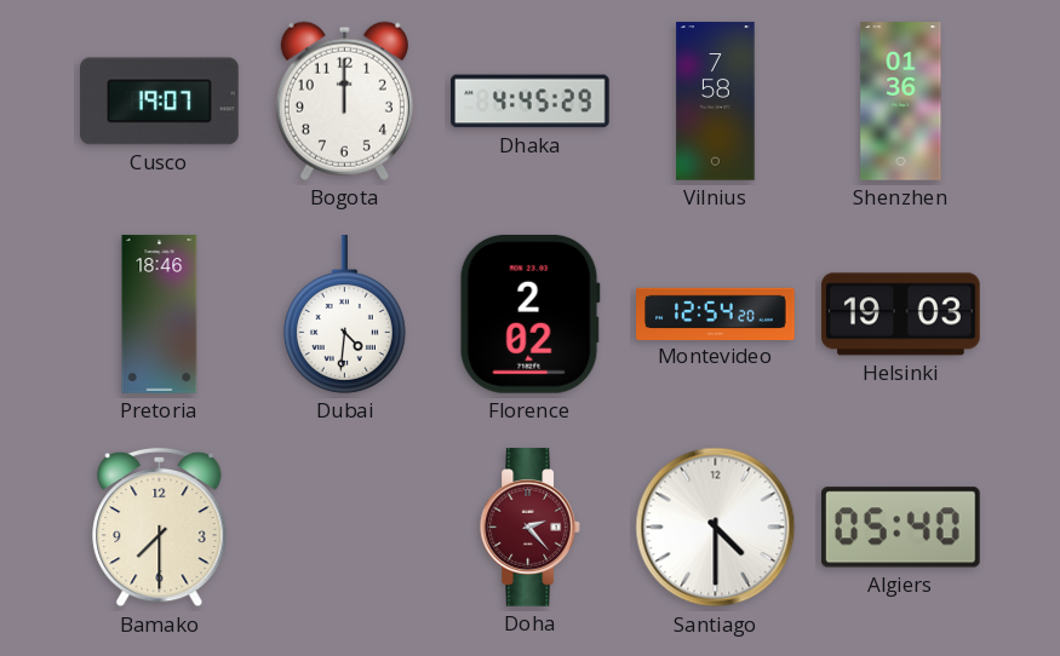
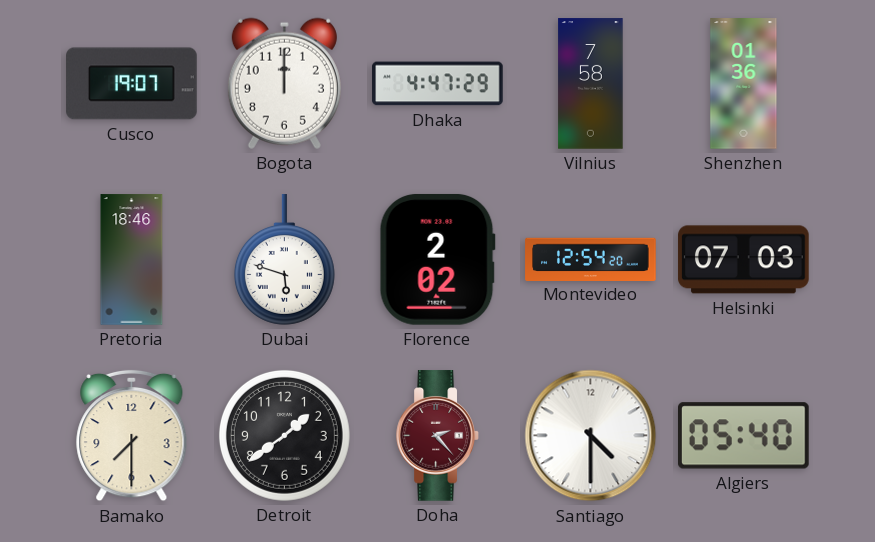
Dhaka: 4:45 -> 4:47
Dubai: 4:31 -> 5:48
Helsinki: 19:03 -> 07:03
Detroit: none -> 1:39
